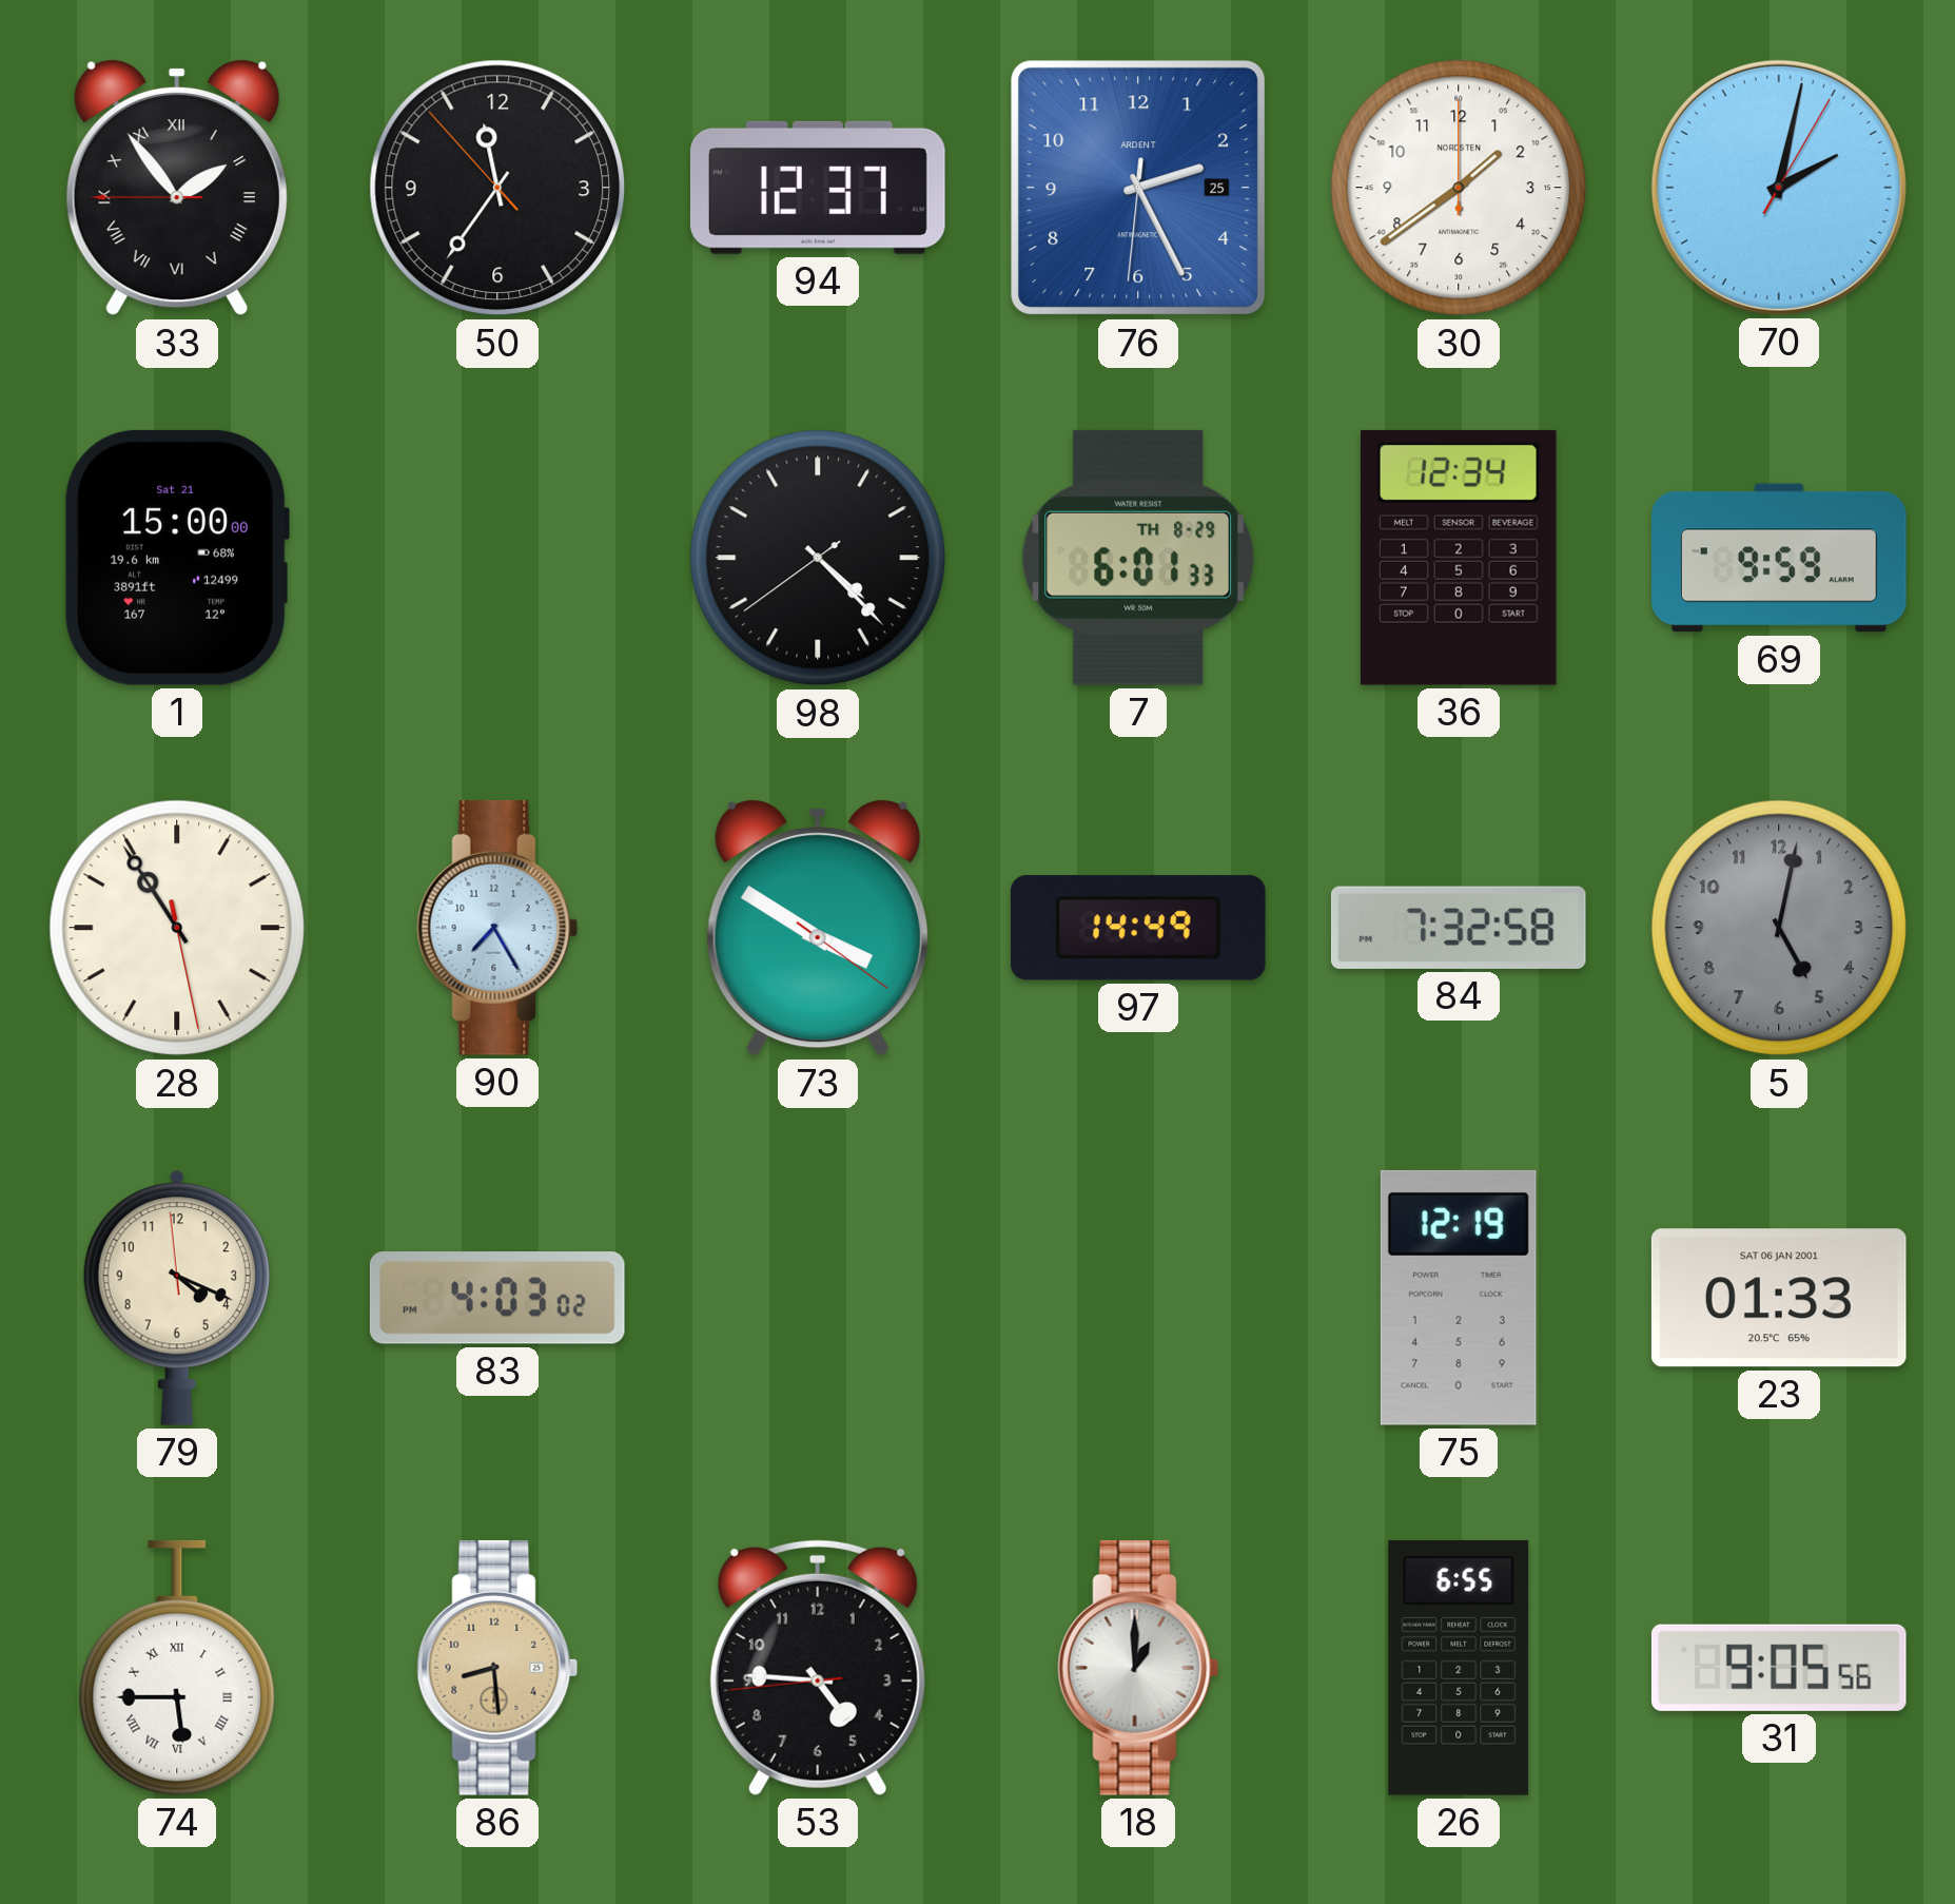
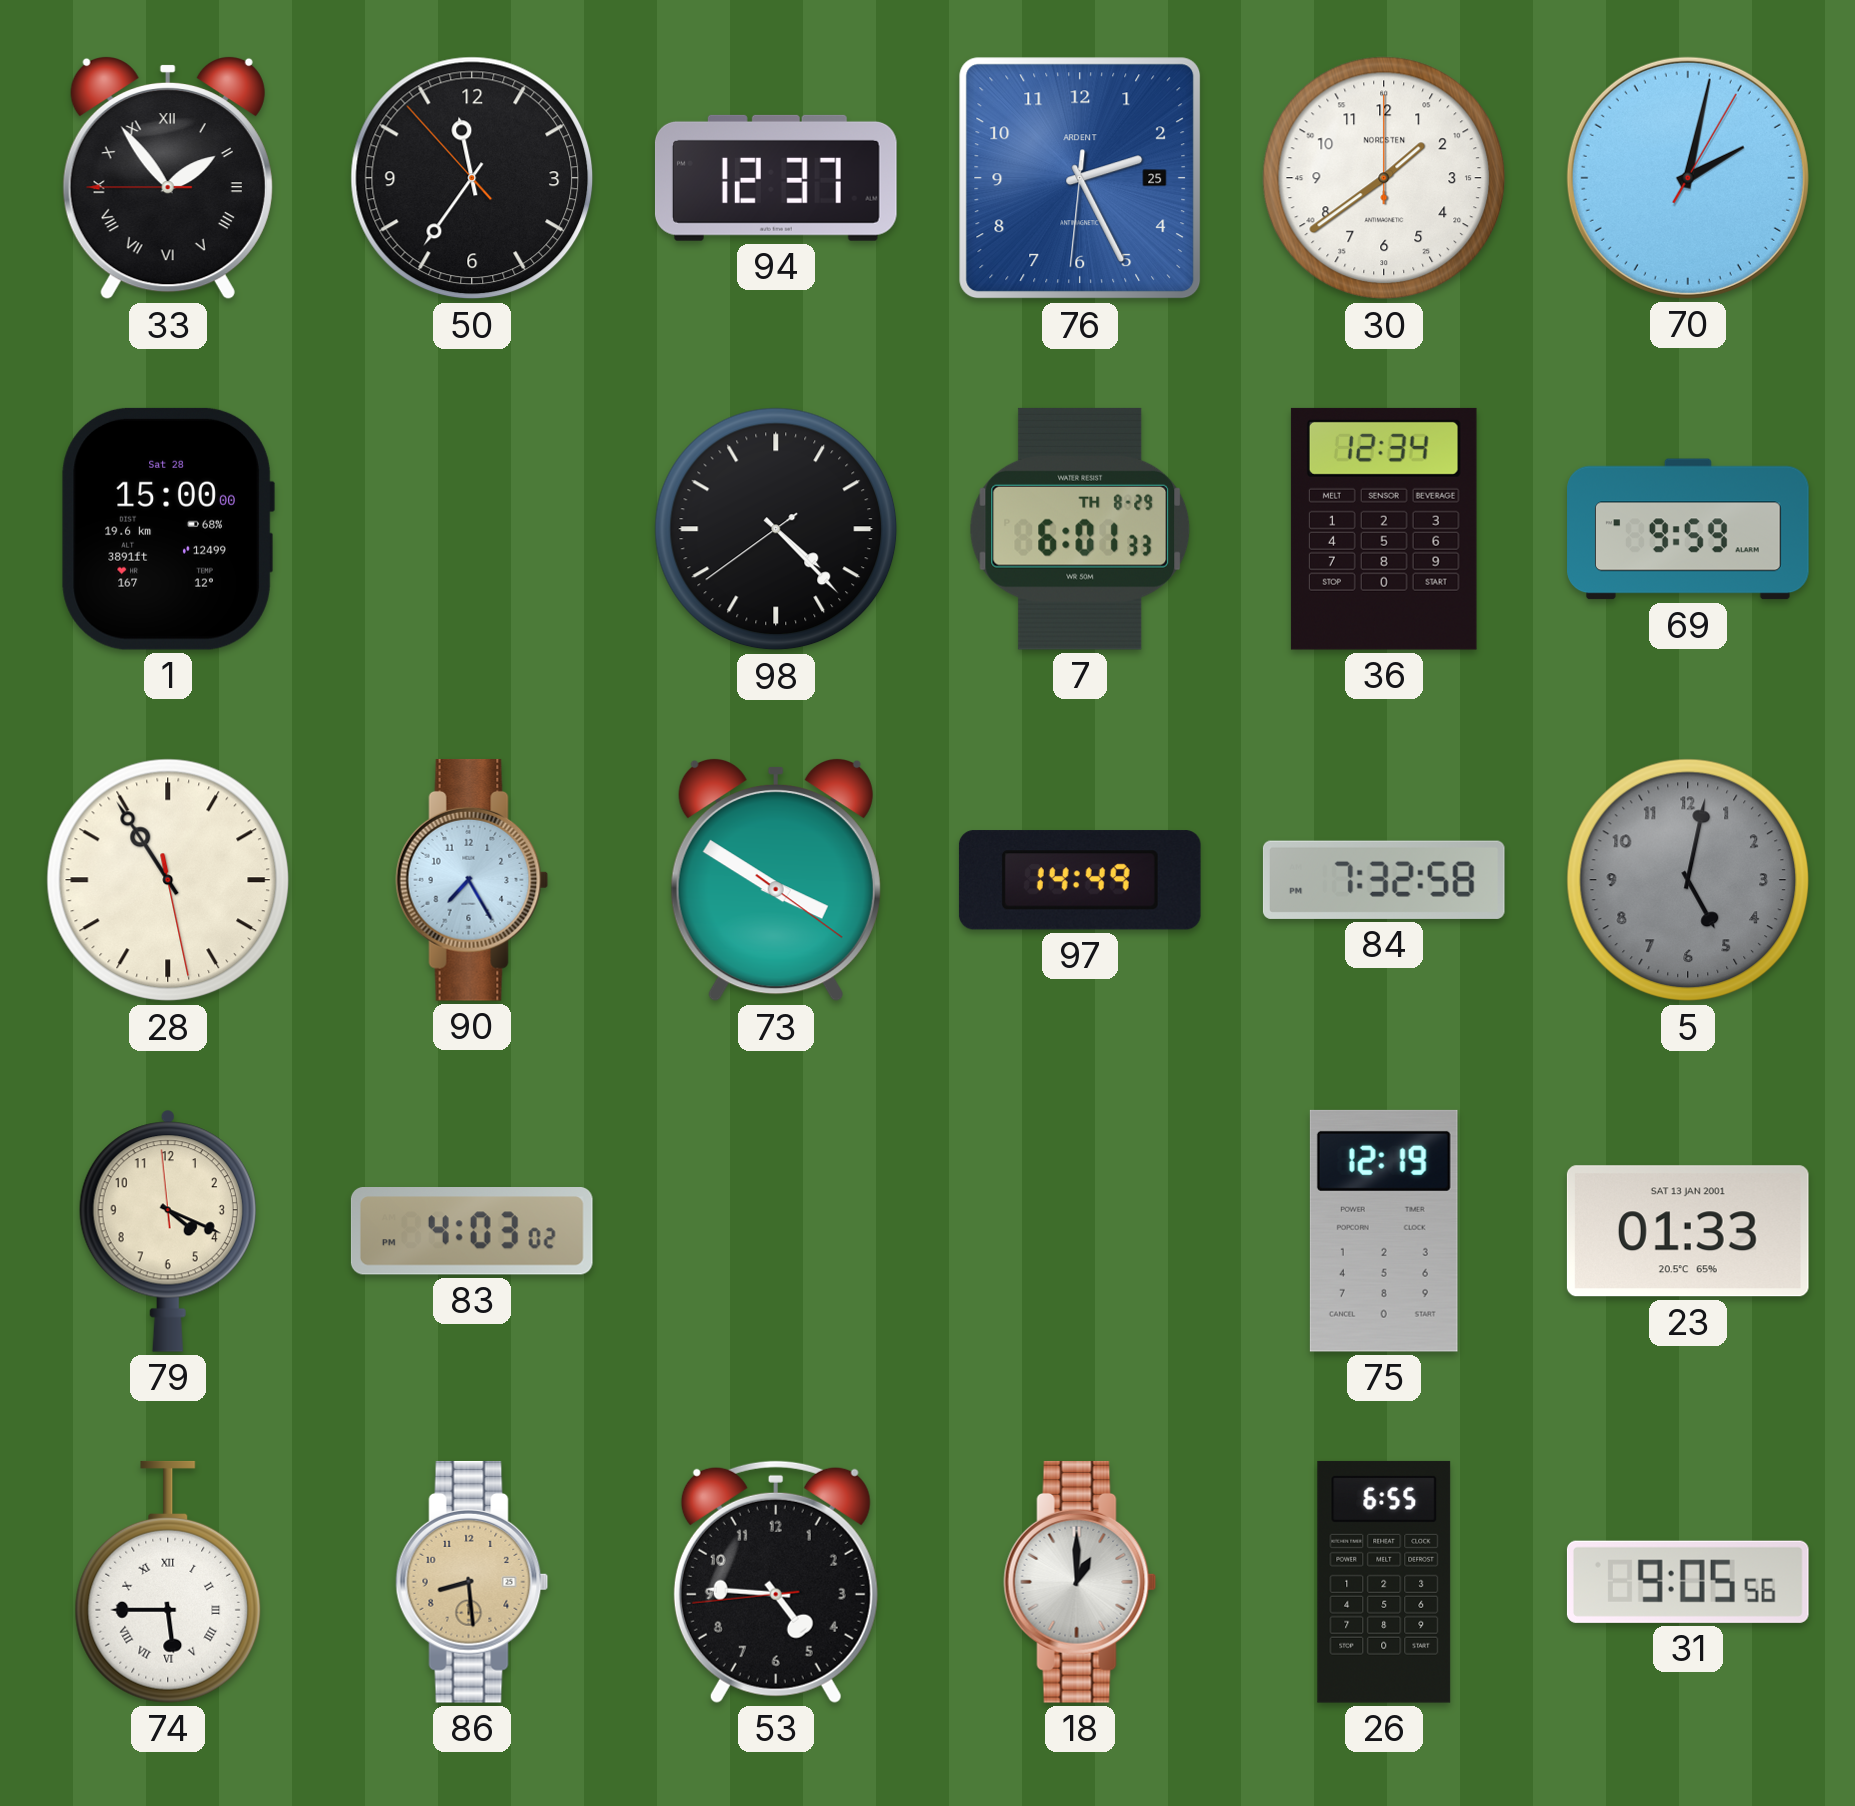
1 date: Sat 21 -> Sat 28
23 date: SAT 06 JAN 2001 -> SAT 13 JAN 2001
